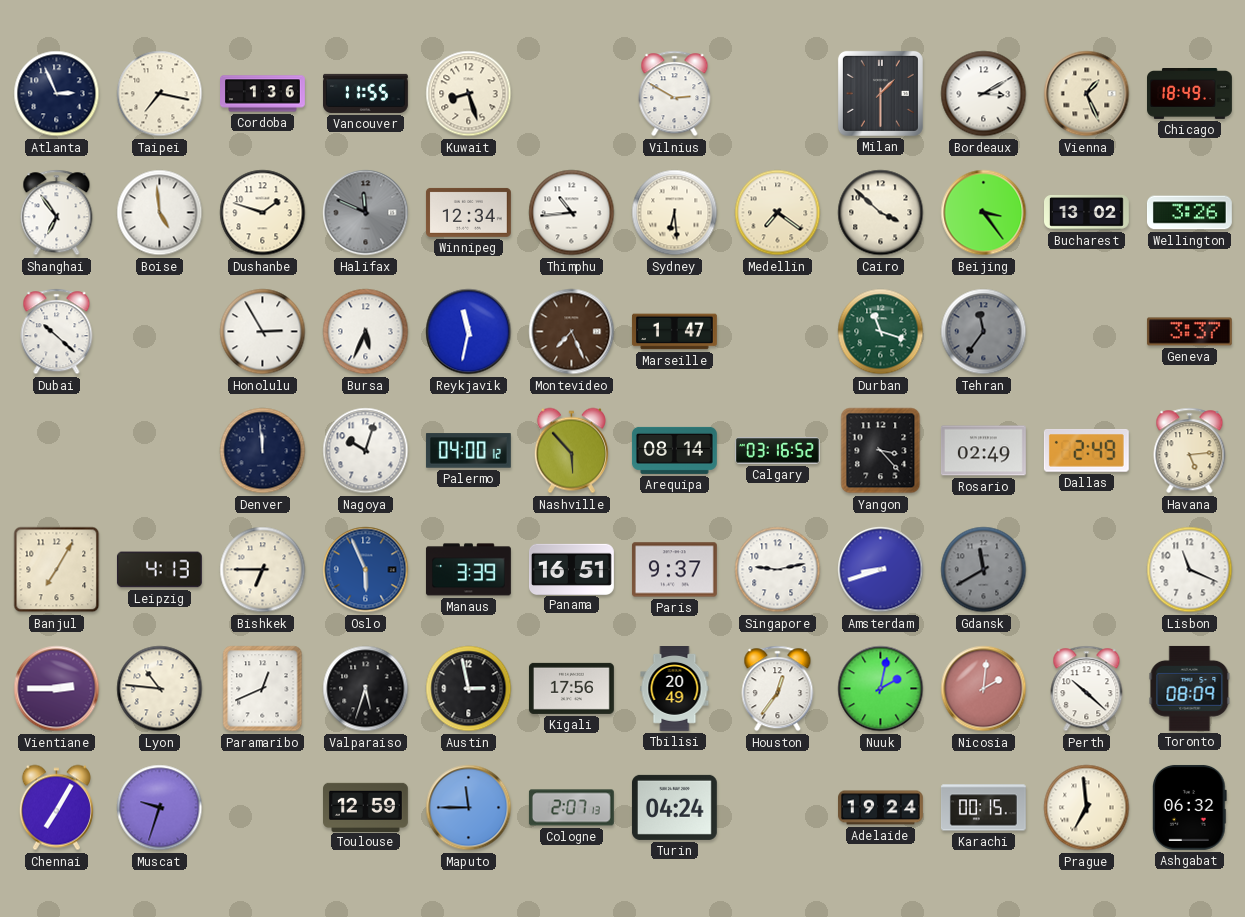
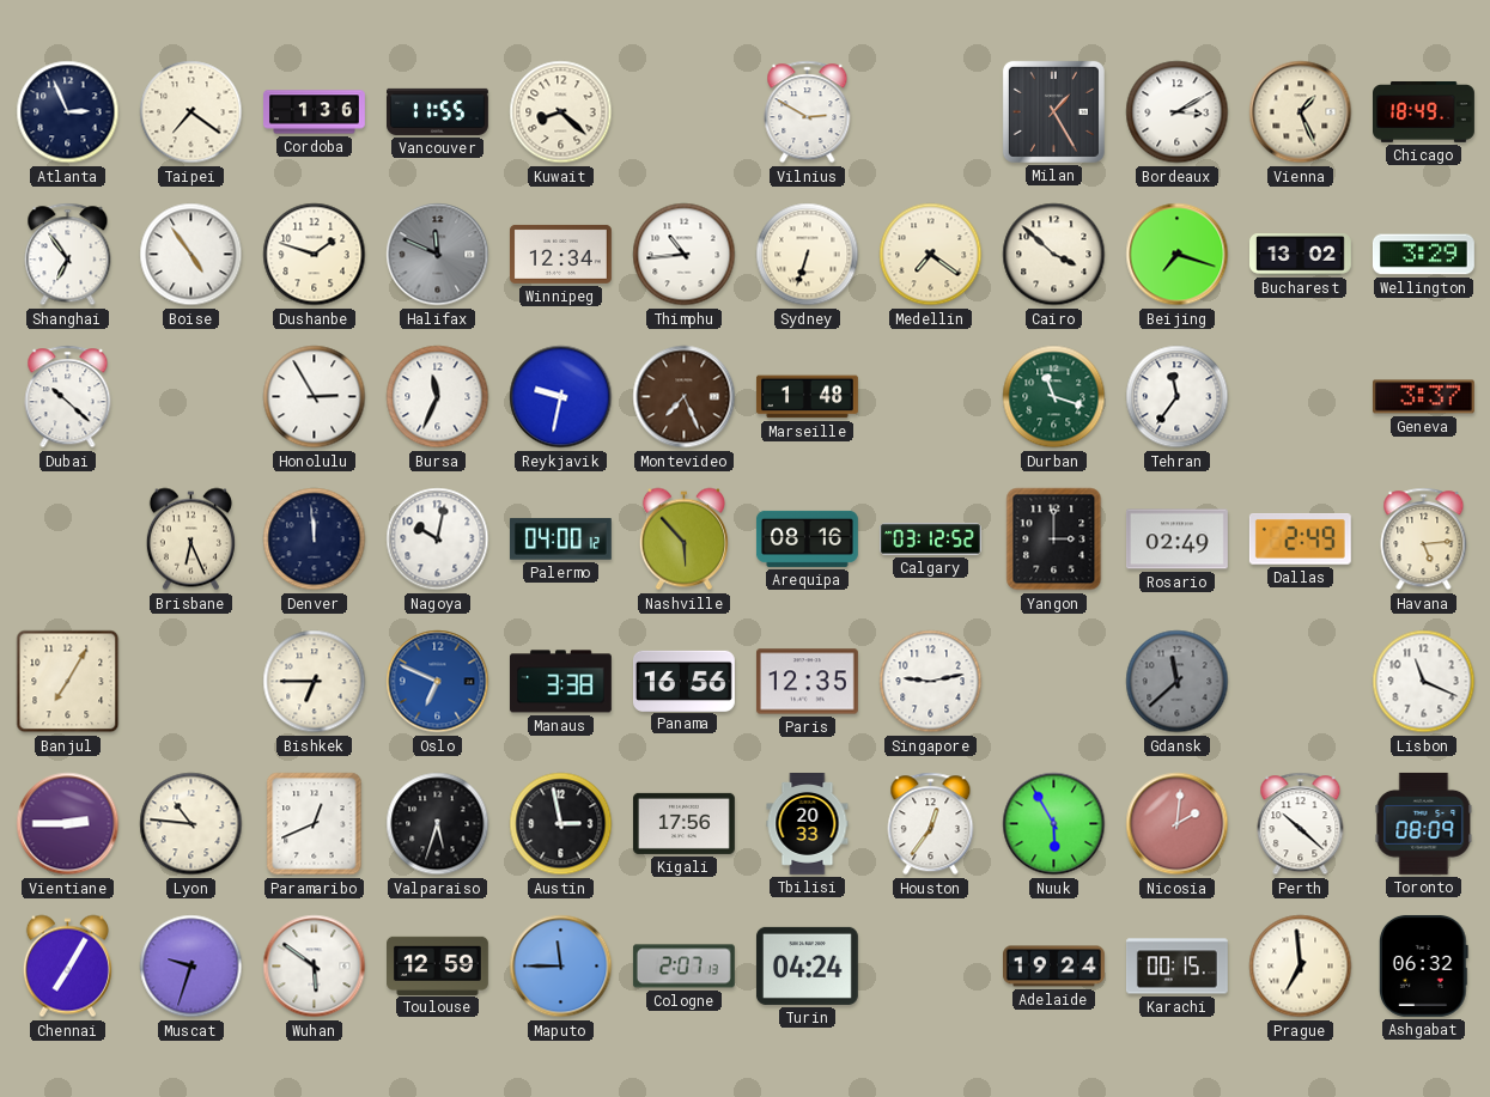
Taipei: 7:17 -> 7:21
Kuwait: 8:27 -> 8:22
Milan: 1:30 -> 1:25
Boise: 4:59 -> 4:54
Sydney: 6:29 -> 6:33
Beijing: 3:24 -> 7:18
Wellington: 3:26 -> 3:29
Bursa: 5:34 -> 11:34
Reykjavik: 11:32 -> 9:32
Marseille: 1:47 -> 1:48
Tehran dial: grey -> white
Brisbane: none -> 6:26
Nagoya: 10:03 -> 10:02
Arequipa: 08:14 -> 08:16
Calgary: 03:16 -> 03:12
Yangon: 3:23 -> 3:00
Leipzig: 4:13 -> none
Oslo: 5:56 -> 6:49
Manaus: 3:39 -> 3:38
Panama: 16:51 -> 16:56
Paris: 9:37 -> 12:35
Amsterdam: 8:42 -> none
Gdansk: 11:40 -> 11:38
Tbilisi: 20:49 -> 20:33
Nuuk: 2:02 -> 5:55
Wuhan: none -> 5:51
